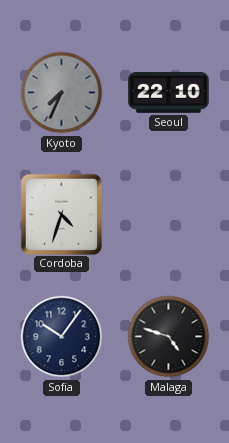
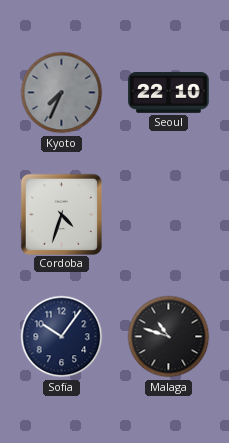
Malaga: 4:48 -> 10:48
